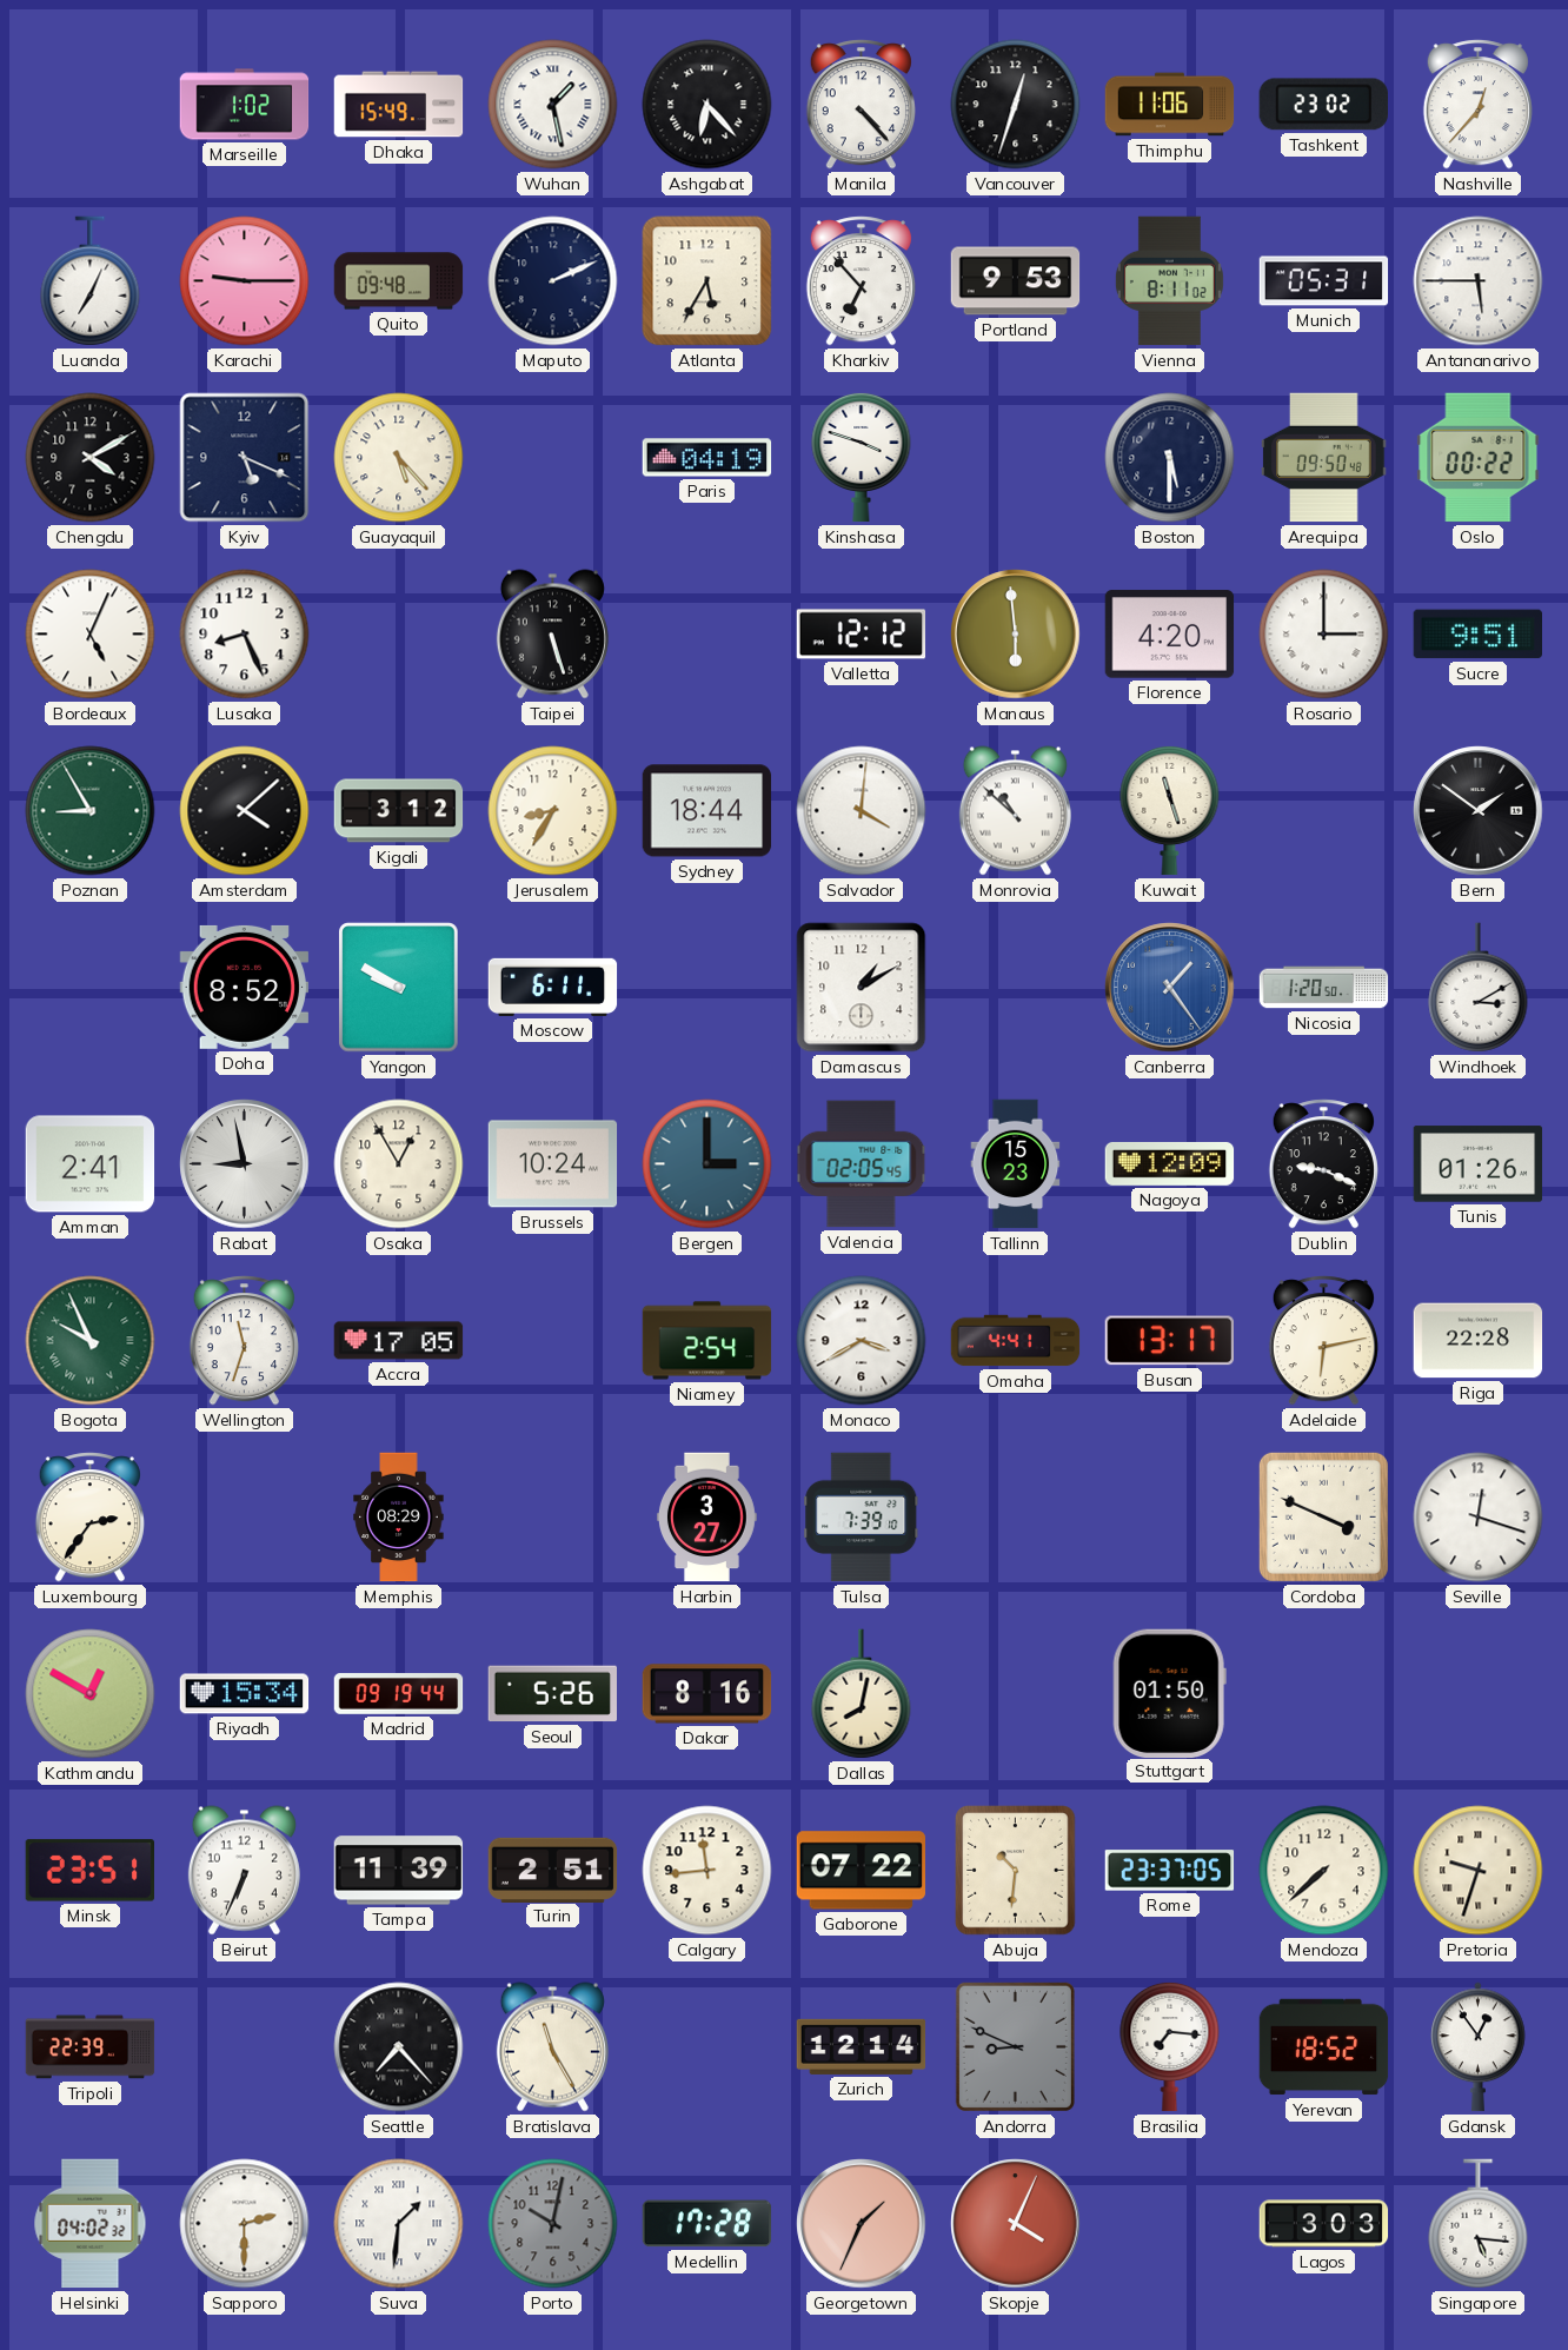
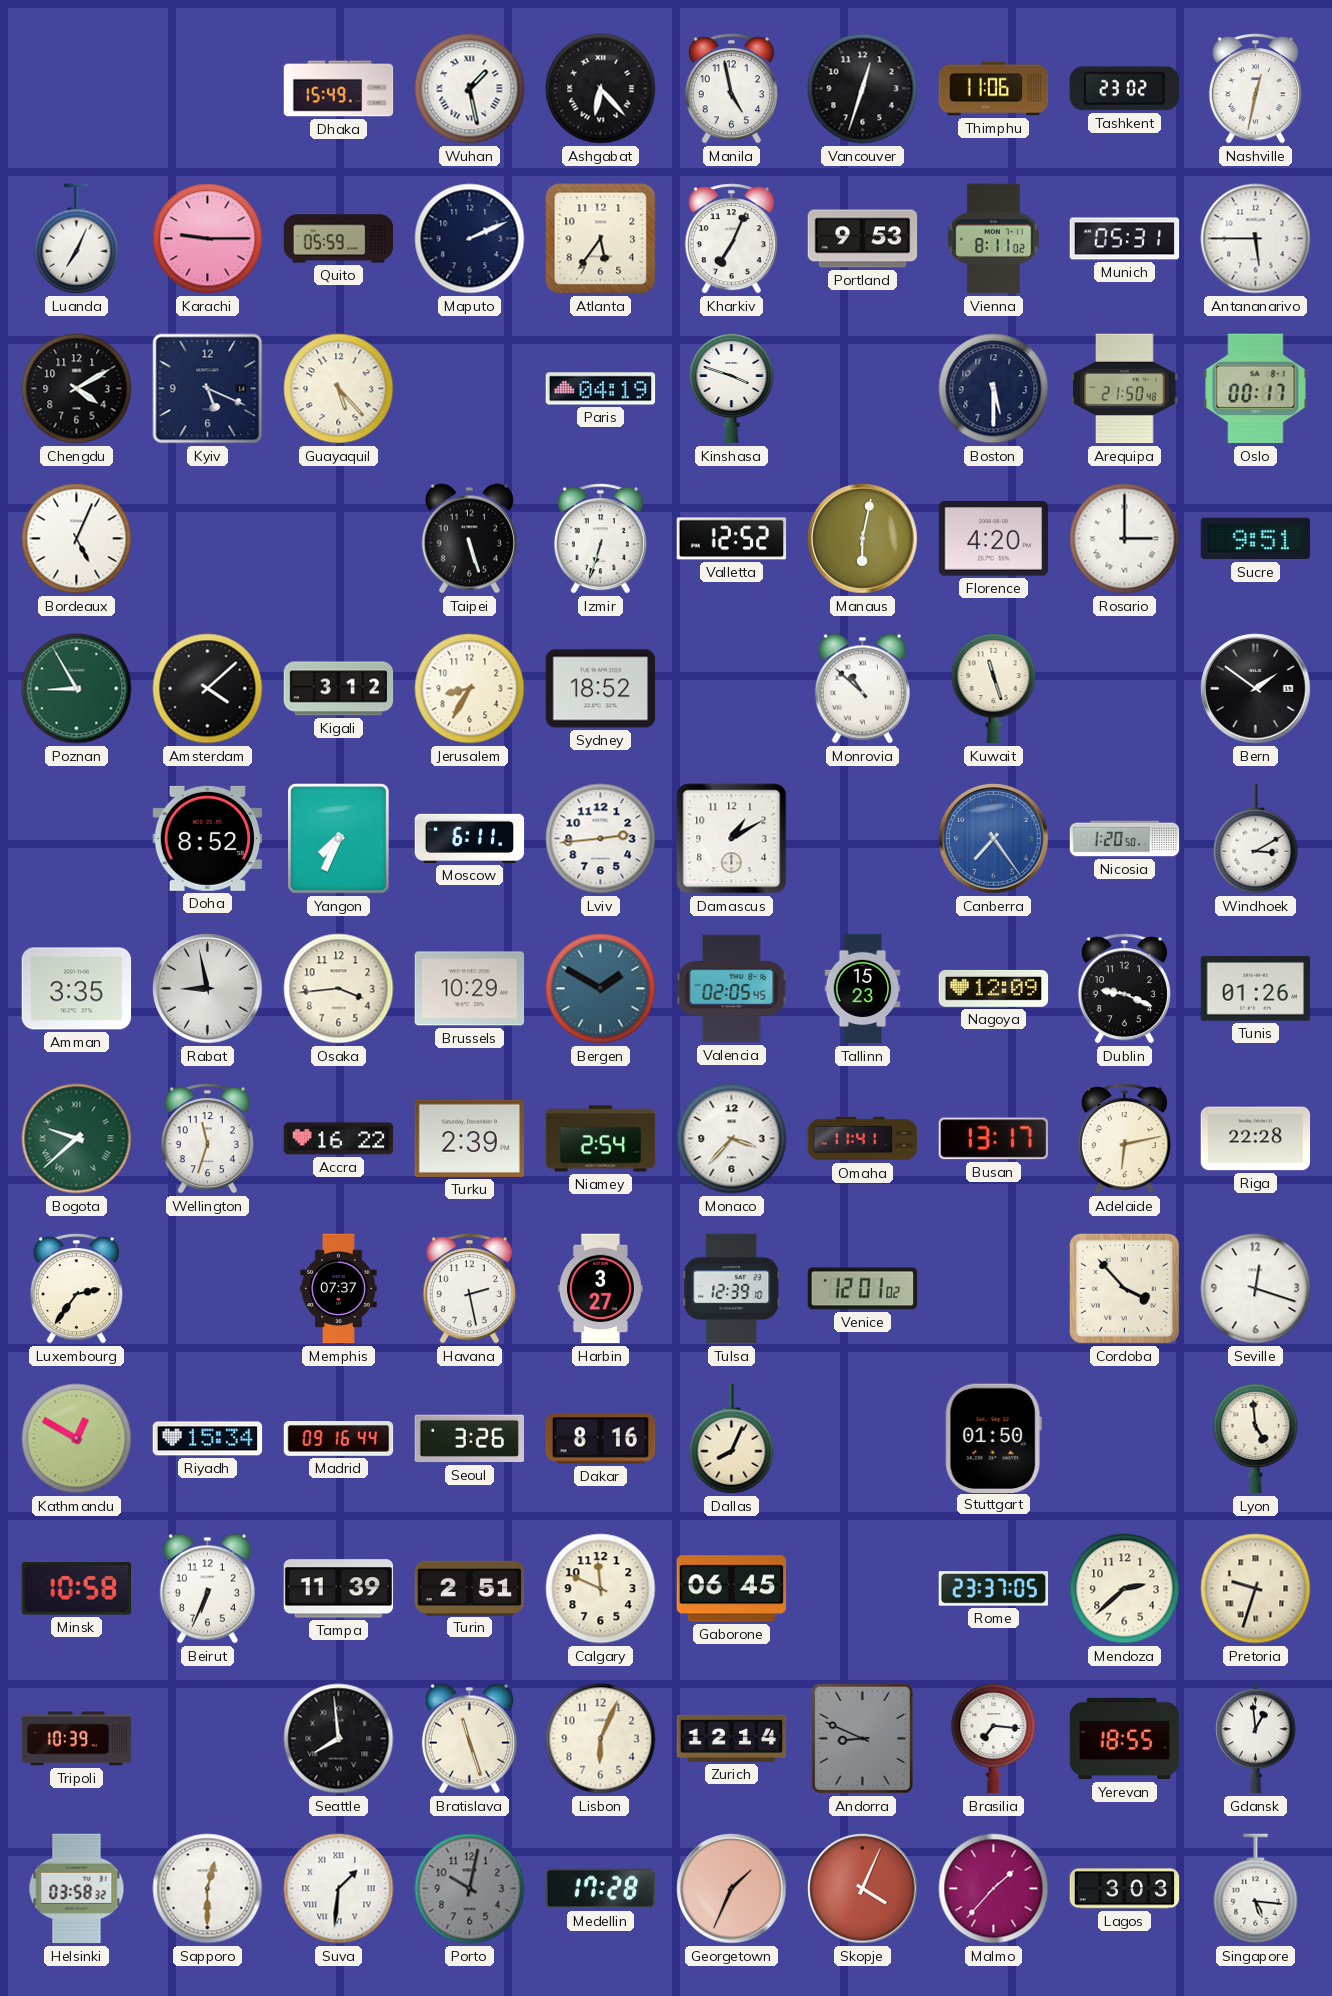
Marseille: 1:02 -> none
Manila: 4:23 -> 4:58
Nashville: 12:37 -> 12:32
Quito: 09:48 -> 05:59
Atlanta: 5:35 -> 5:36
Kharkiv: 6:53 -> 7:04
Arequipa: 09:50 -> 21:50
Oslo: 00:22 -> 00:17
Lusaka: 8:26 -> none
Izmir: none -> 6:33
Valletta: 12:12 -> 12:52
Manaus: 5:59 -> 6:02
Sydney: 18:44 -> 18:52
Salvador: 4:01 -> none
Yangon: 9:50 -> 7:34
Lviv: none -> 2:44
Canberra: 1:24 -> 7:24
Amman: 2:41 -> 3:35
Osaka: 12:55 -> 3:44
Brussels: 10:24 -> 10:29
Bergen: 3:00 -> 1:50
Bogota: 9:56 -> 9:38
Accra: 17:05 -> 16:22
Turku: none -> 2:39
Monaco: 3:40 -> 3:37
Omaha: 4:41 -> 11:41
Memphis: 08:29 -> 07:37
Havana: none -> 2:28
Tulsa: 7:39 -> 12:39
Venice: none -> 12:01
Cordoba: 3:49 -> 3:53
Madrid: 09:19 -> 09:16
Seoul: 5:26 -> 3:26
Dallas: 8:02 -> 8:04
Lyon: none -> 4:59
Minsk: 23:51 -> 10:58
Calgary: 11:44 -> 11:49
Gaborone: 07:22 -> 06:45
Abuja: 10:31 -> none
Mendoza: 7:38 -> 2:38
Tripoli: 22:39 -> 10:39
Seattle: 7:23 -> 7:59
Bratislava: 11:25 -> 11:27
Lisbon: none -> 6:04
Yerevan: 18:52 -> 18:55
Gdansk: 12:54 -> 12:59
Helsinki: 04:02 -> 03:58
Sapporo: 2:30 -> 12:30
Malmo: none -> 1:37
